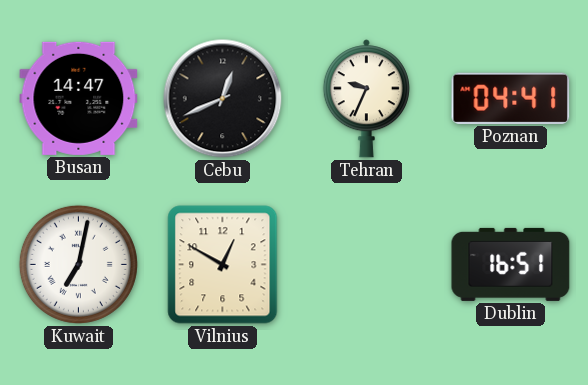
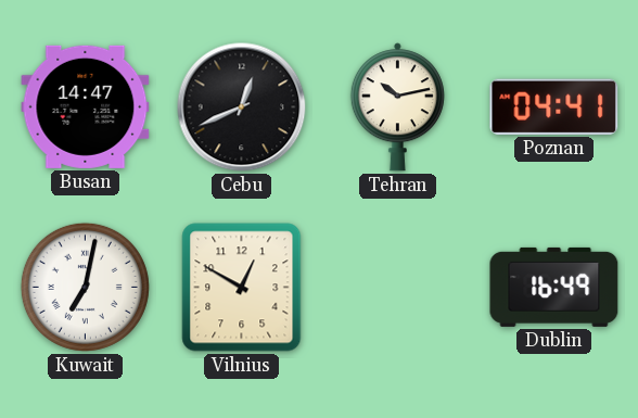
Tehran: 9:34 -> 10:13
Dublin: 16:51 -> 16:49
